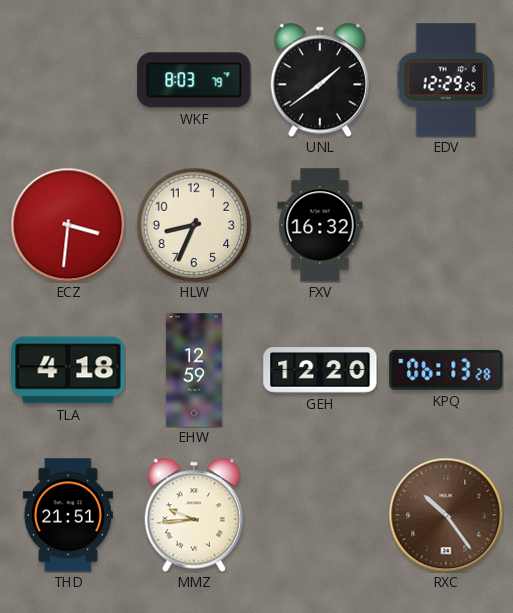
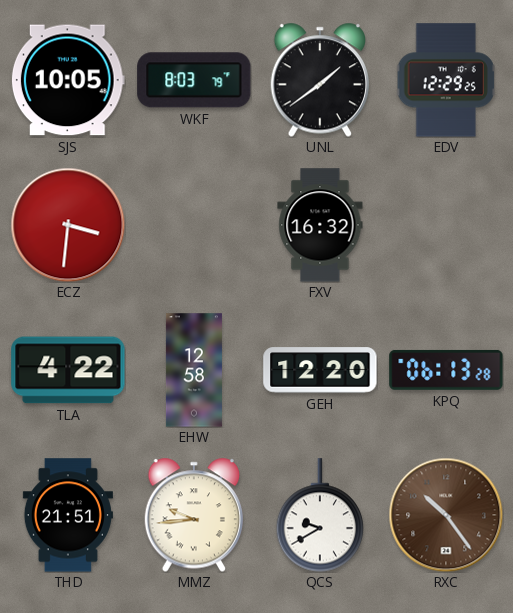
SJS: none -> 10:05
HLW: 8:34 -> none
TLA: 4:18 -> 4:22
EHW: 12:59 -> 12:58
QCS: none -> 9:40
